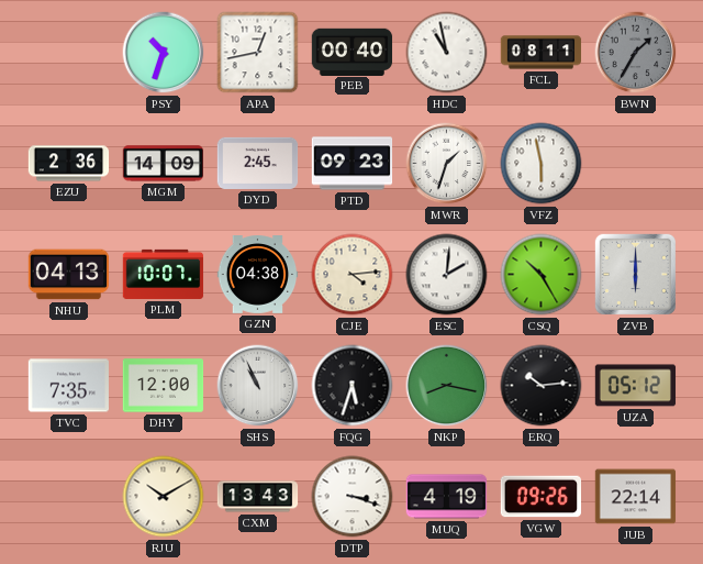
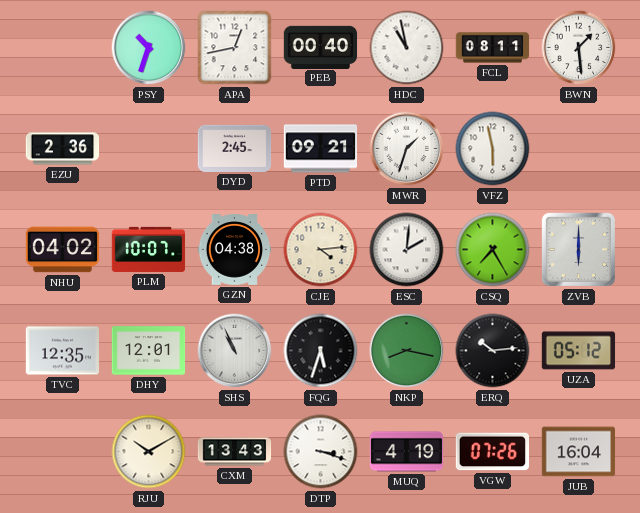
BWN: 1:35 -> 1:29
BWN dial: grey -> white
MGM: 14:09 -> none
PTD: 09:23 -> 09:21
NHU: 04:13 -> 04:02
CSQ: 10:25 -> 7:25
TVC: 7:35 -> 12:35
DHY: 12:00 -> 12:01
VGW: 09:26 -> 07:26
JUB: 22:14 -> 16:04
